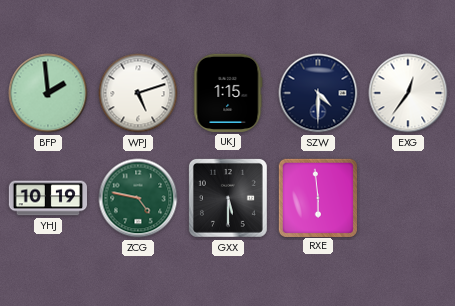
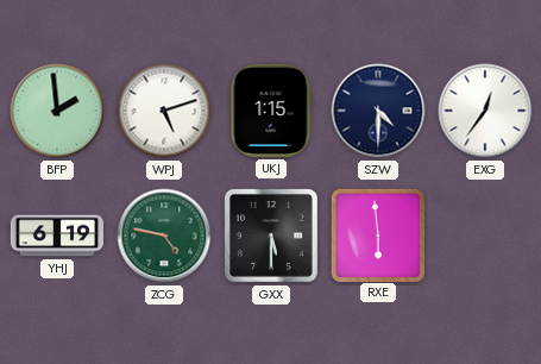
YHJ: 10:19 -> 6:19
